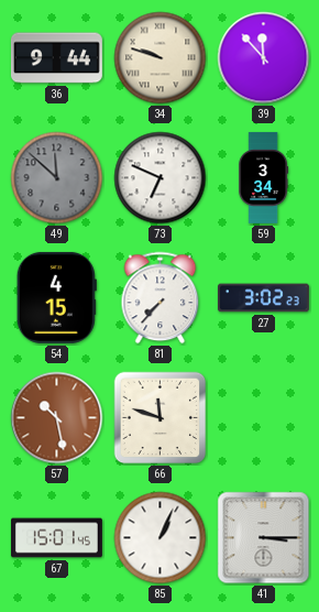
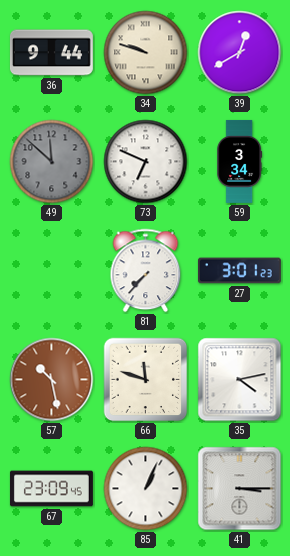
39: 11:53 -> 12:40
54: 4:15 -> none
27: 3:02 -> 3:01
35: none -> 4:13
67: 15:01 -> 23:09
